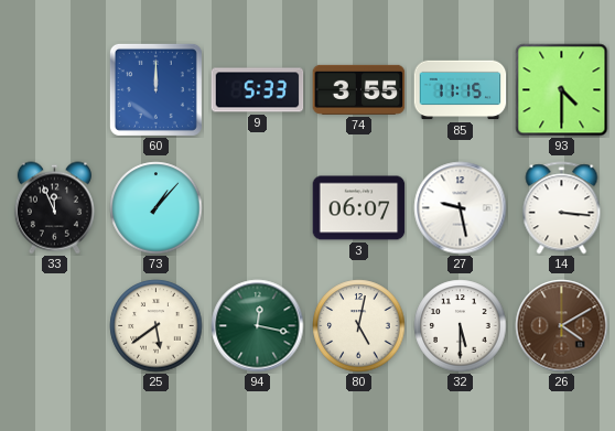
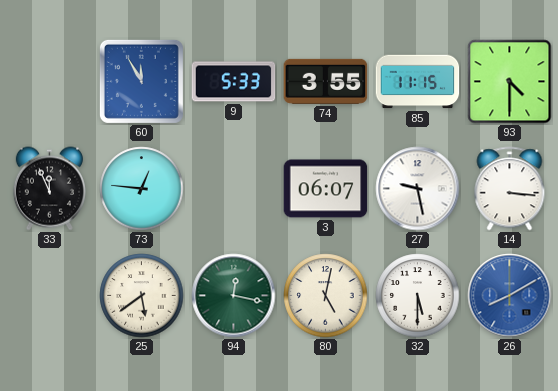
60: 12:00 -> 11:55
73: 1:07 -> 12:46
26: 4:10 -> 8:10
26 dial: brown -> blue
